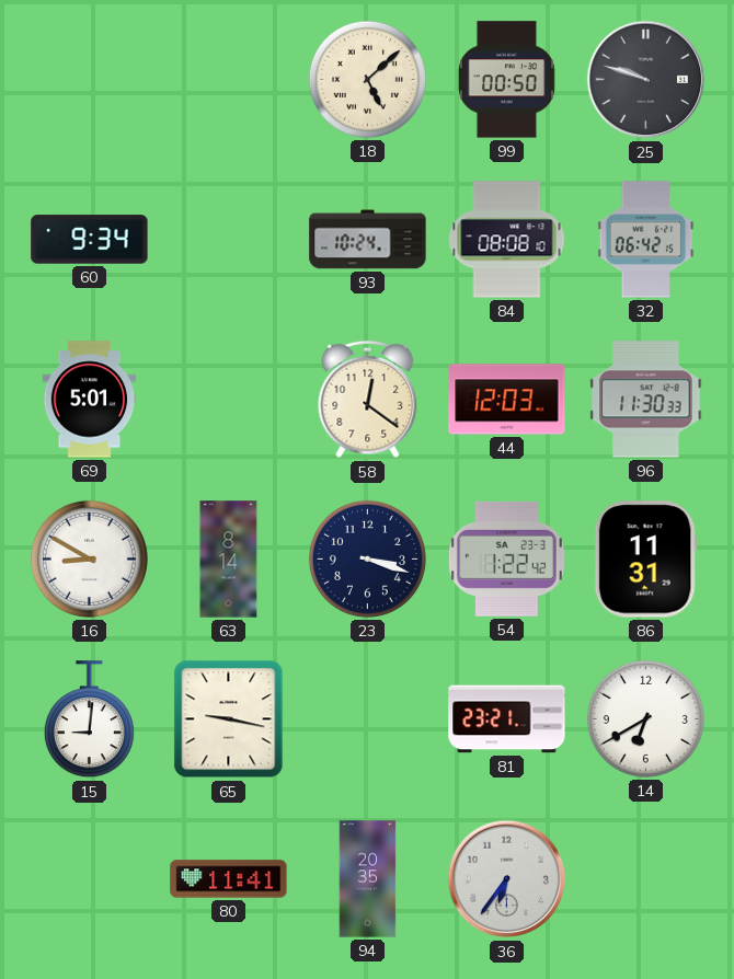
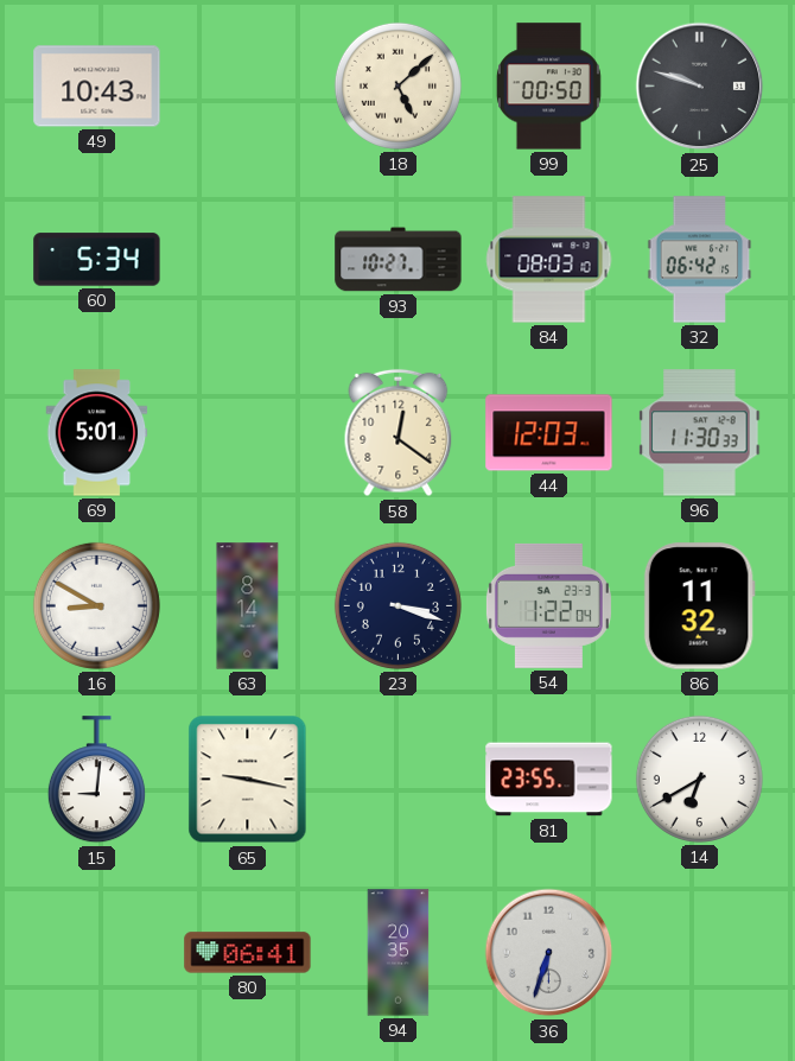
49: none -> 10:43
60: 9:34 -> 5:34
93: 10:24 -> 10:27
84: 08:08 -> 08:03
54: 1:22:42 -> 1:22:04
86: 11:31 -> 11:32
81: 23:21 -> 23:55
80: 11:41 -> 06:41
36: 6:36 -> 6:33
